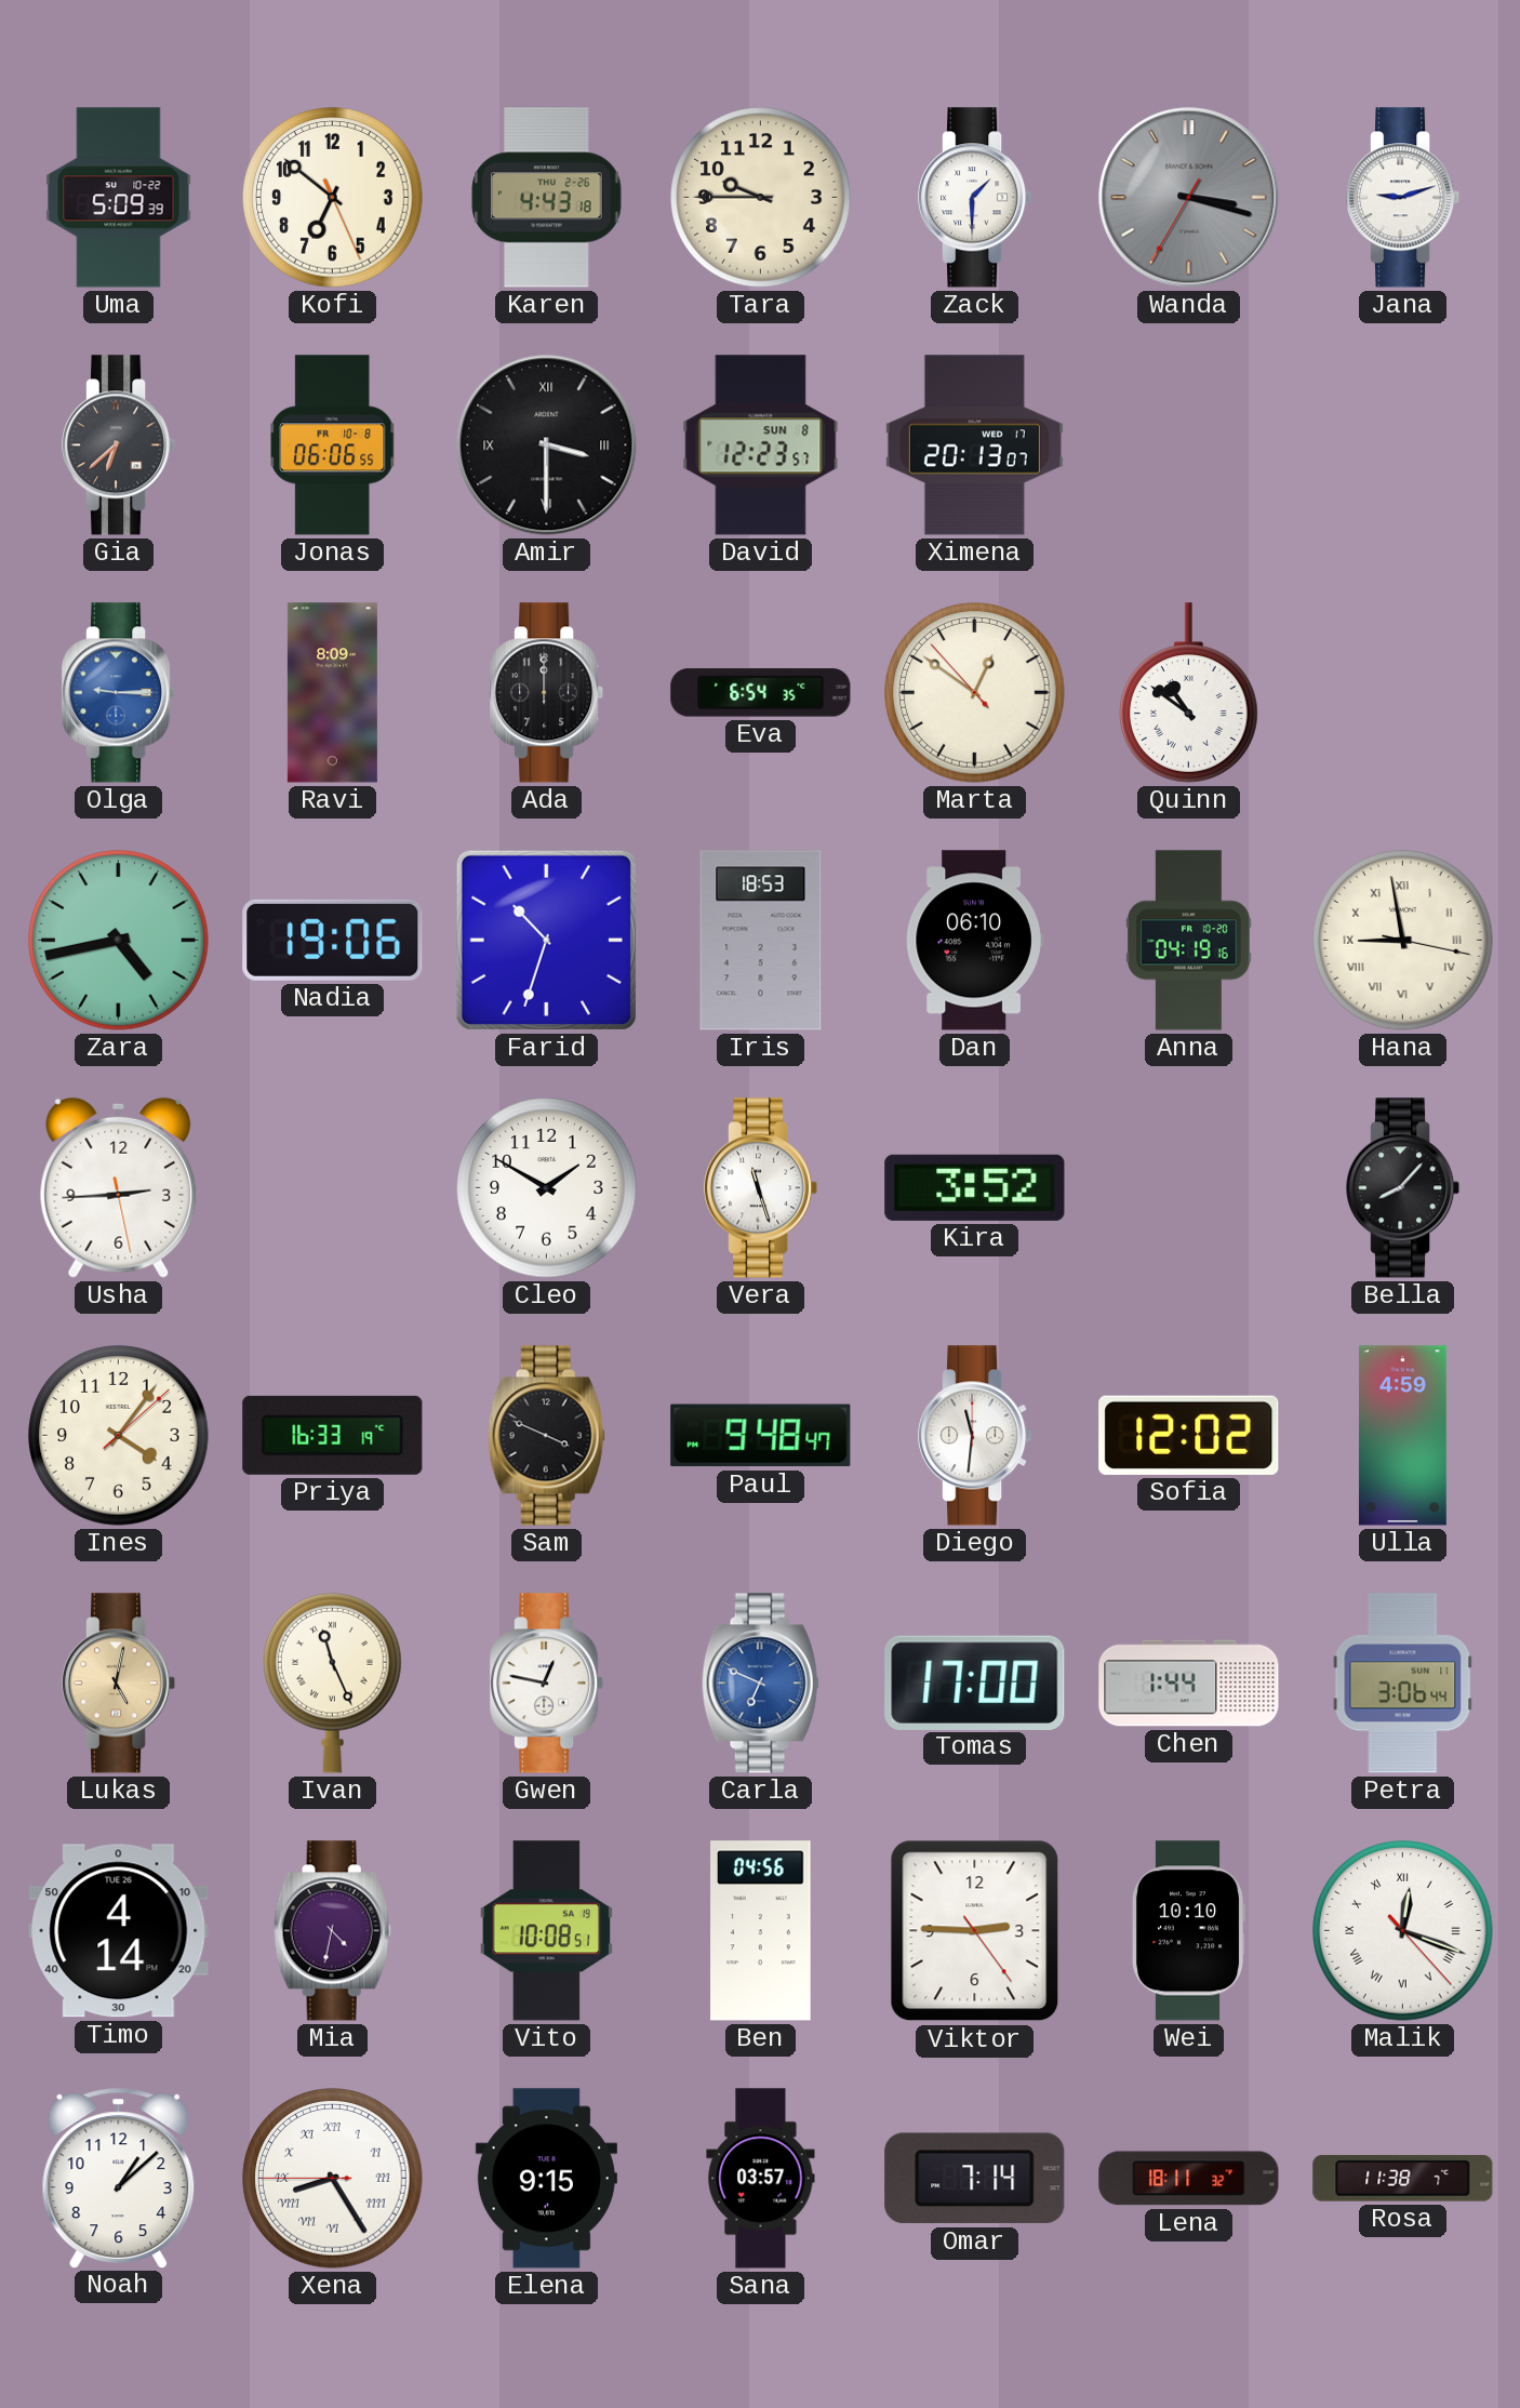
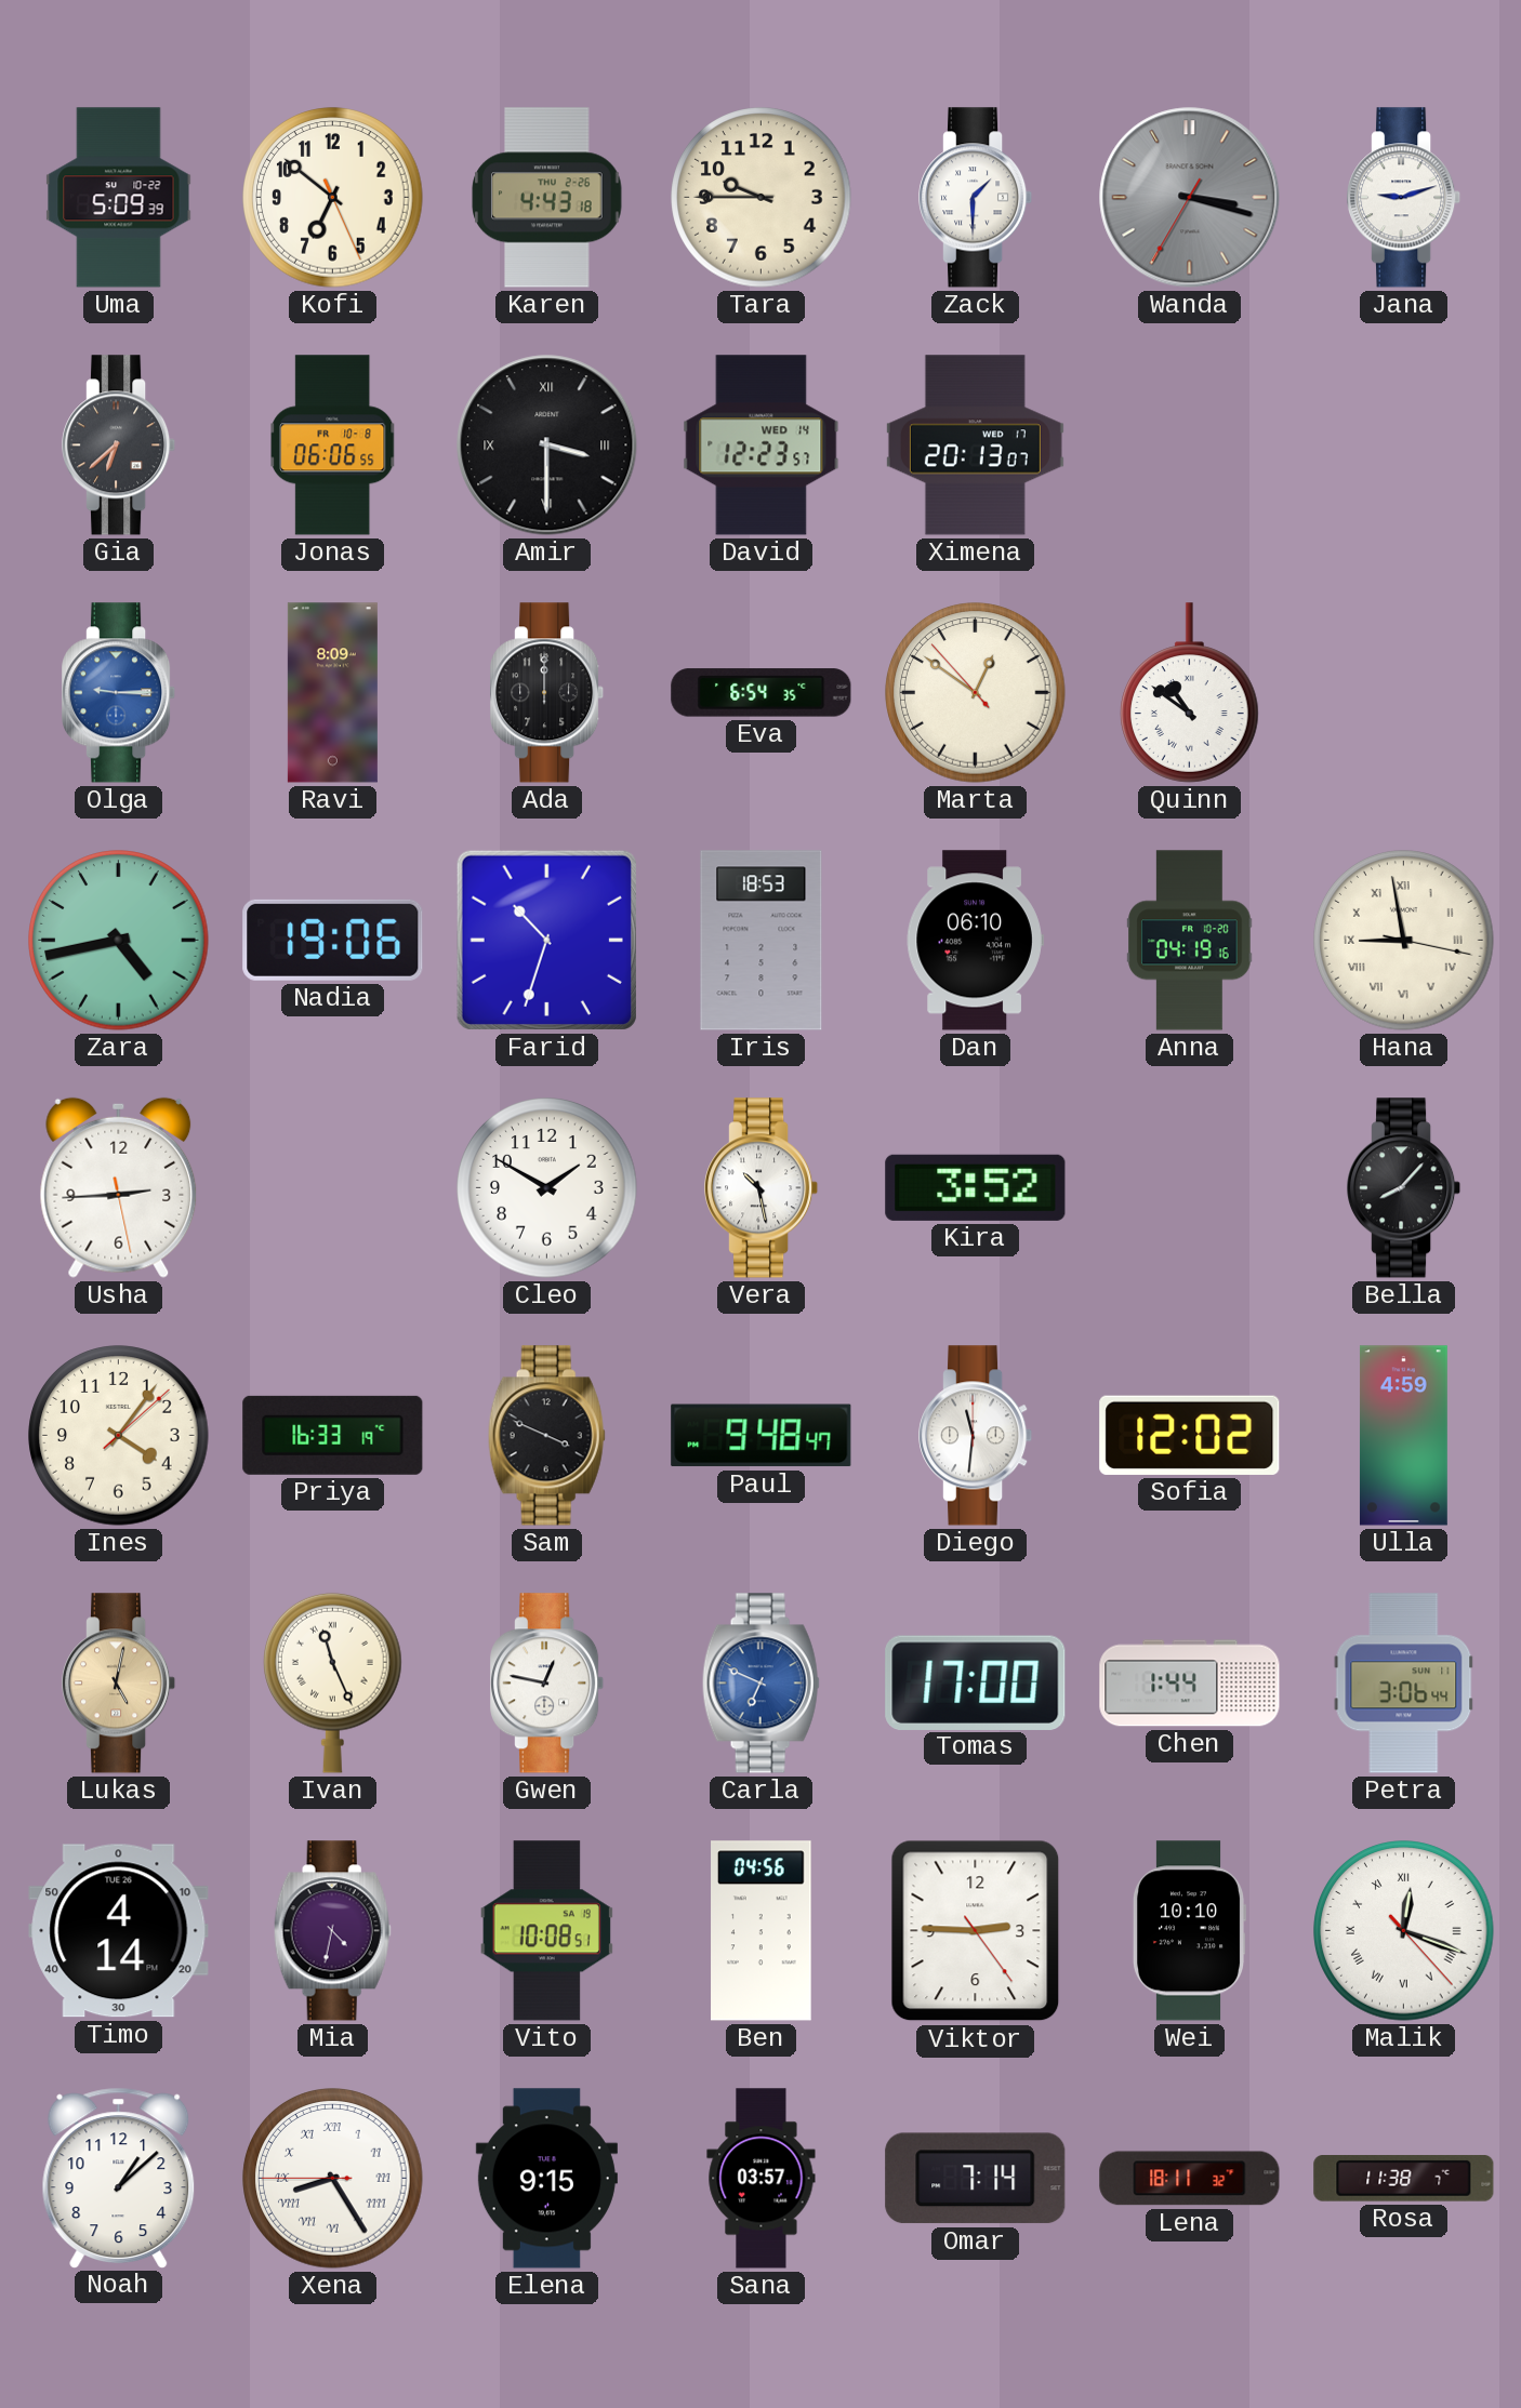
David date: SUN 8 -> WED 14
Vera: 11:27 -> 10:28
